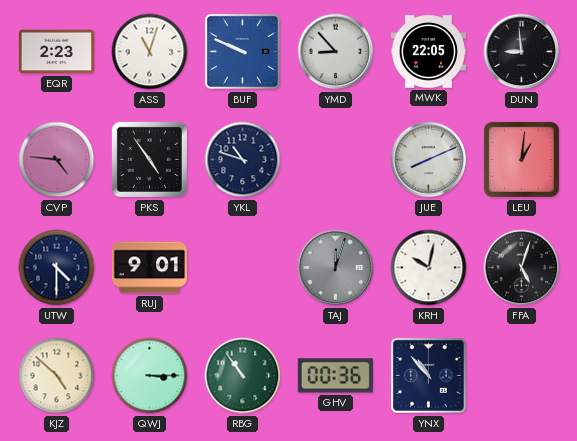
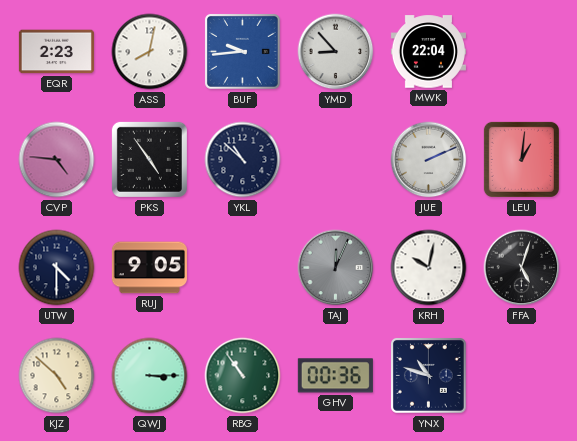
ASS: 11:03 -> 8:02
BUF: 9:49 -> 9:44
MWK: 22:05 -> 22:04
DUN: 8:59 -> none
YKL: 10:48 -> 10:52
JUE: 8:11 -> 2:11
RUJ: 9:01 -> 9:05
TAJ: 12:03 -> 12:04
YNX: 10:53 -> 10:48
